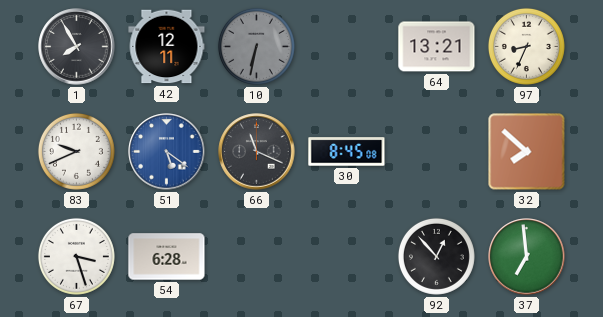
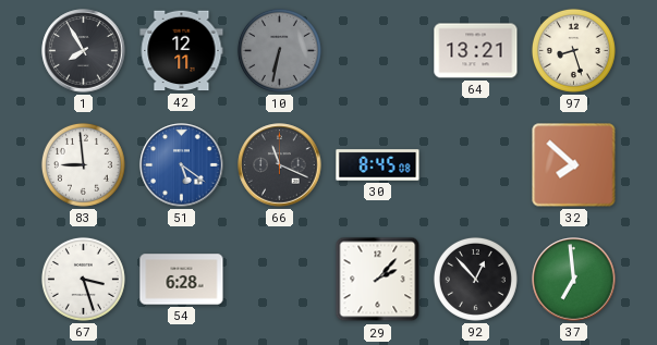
97: 8:34 -> 8:27
83: 9:41 -> 8:59
29: none -> 2:07
